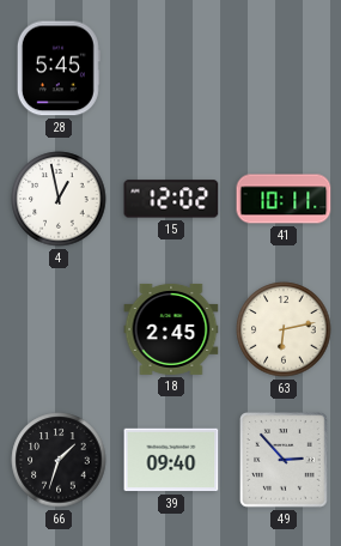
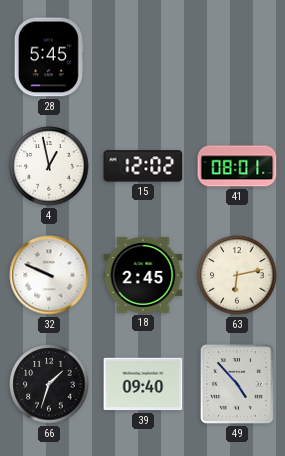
41: 10:11 -> 08:01
32: none -> 9:49
49: 2:53 -> 4:53
